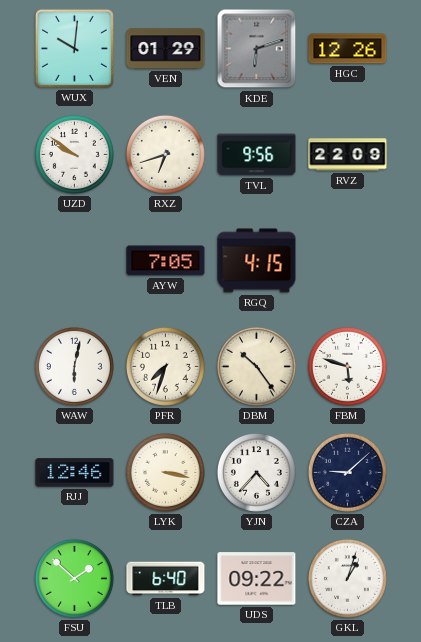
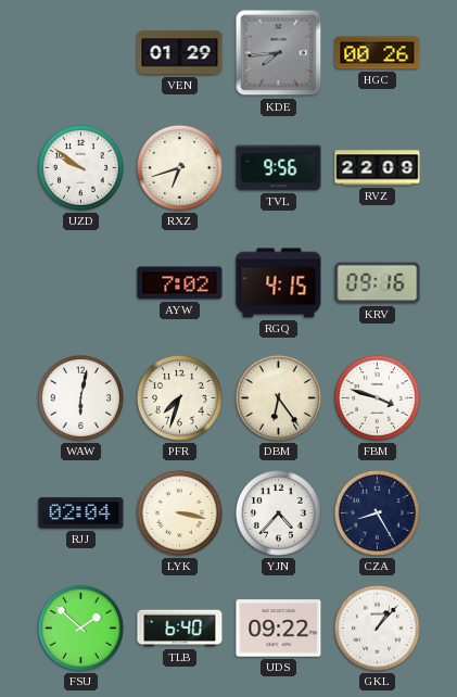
WUX: 10:01 -> none
KDE: 6:12 -> 7:44
HGC: 12:26 -> 00:26
AYW: 7:05 -> 7:02
KRV: none -> 09:16
DBM: 10:24 -> 6:24
FBM: 5:48 -> 3:48
RJJ: 12:46 -> 02:04
CZA: 9:08 -> 8:25
GKL: 1:03 -> 1:07
